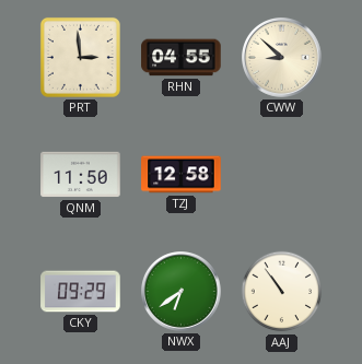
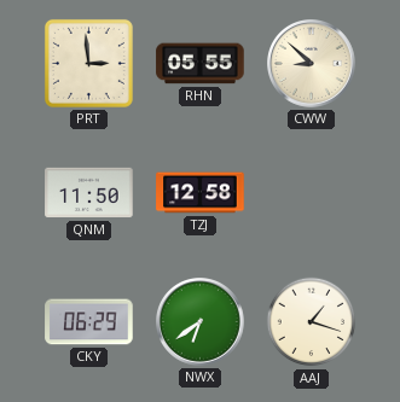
RHN: 04:55 -> 05:55
CKY: 09:29 -> 06:29
AAJ: 10:54 -> 1:18
